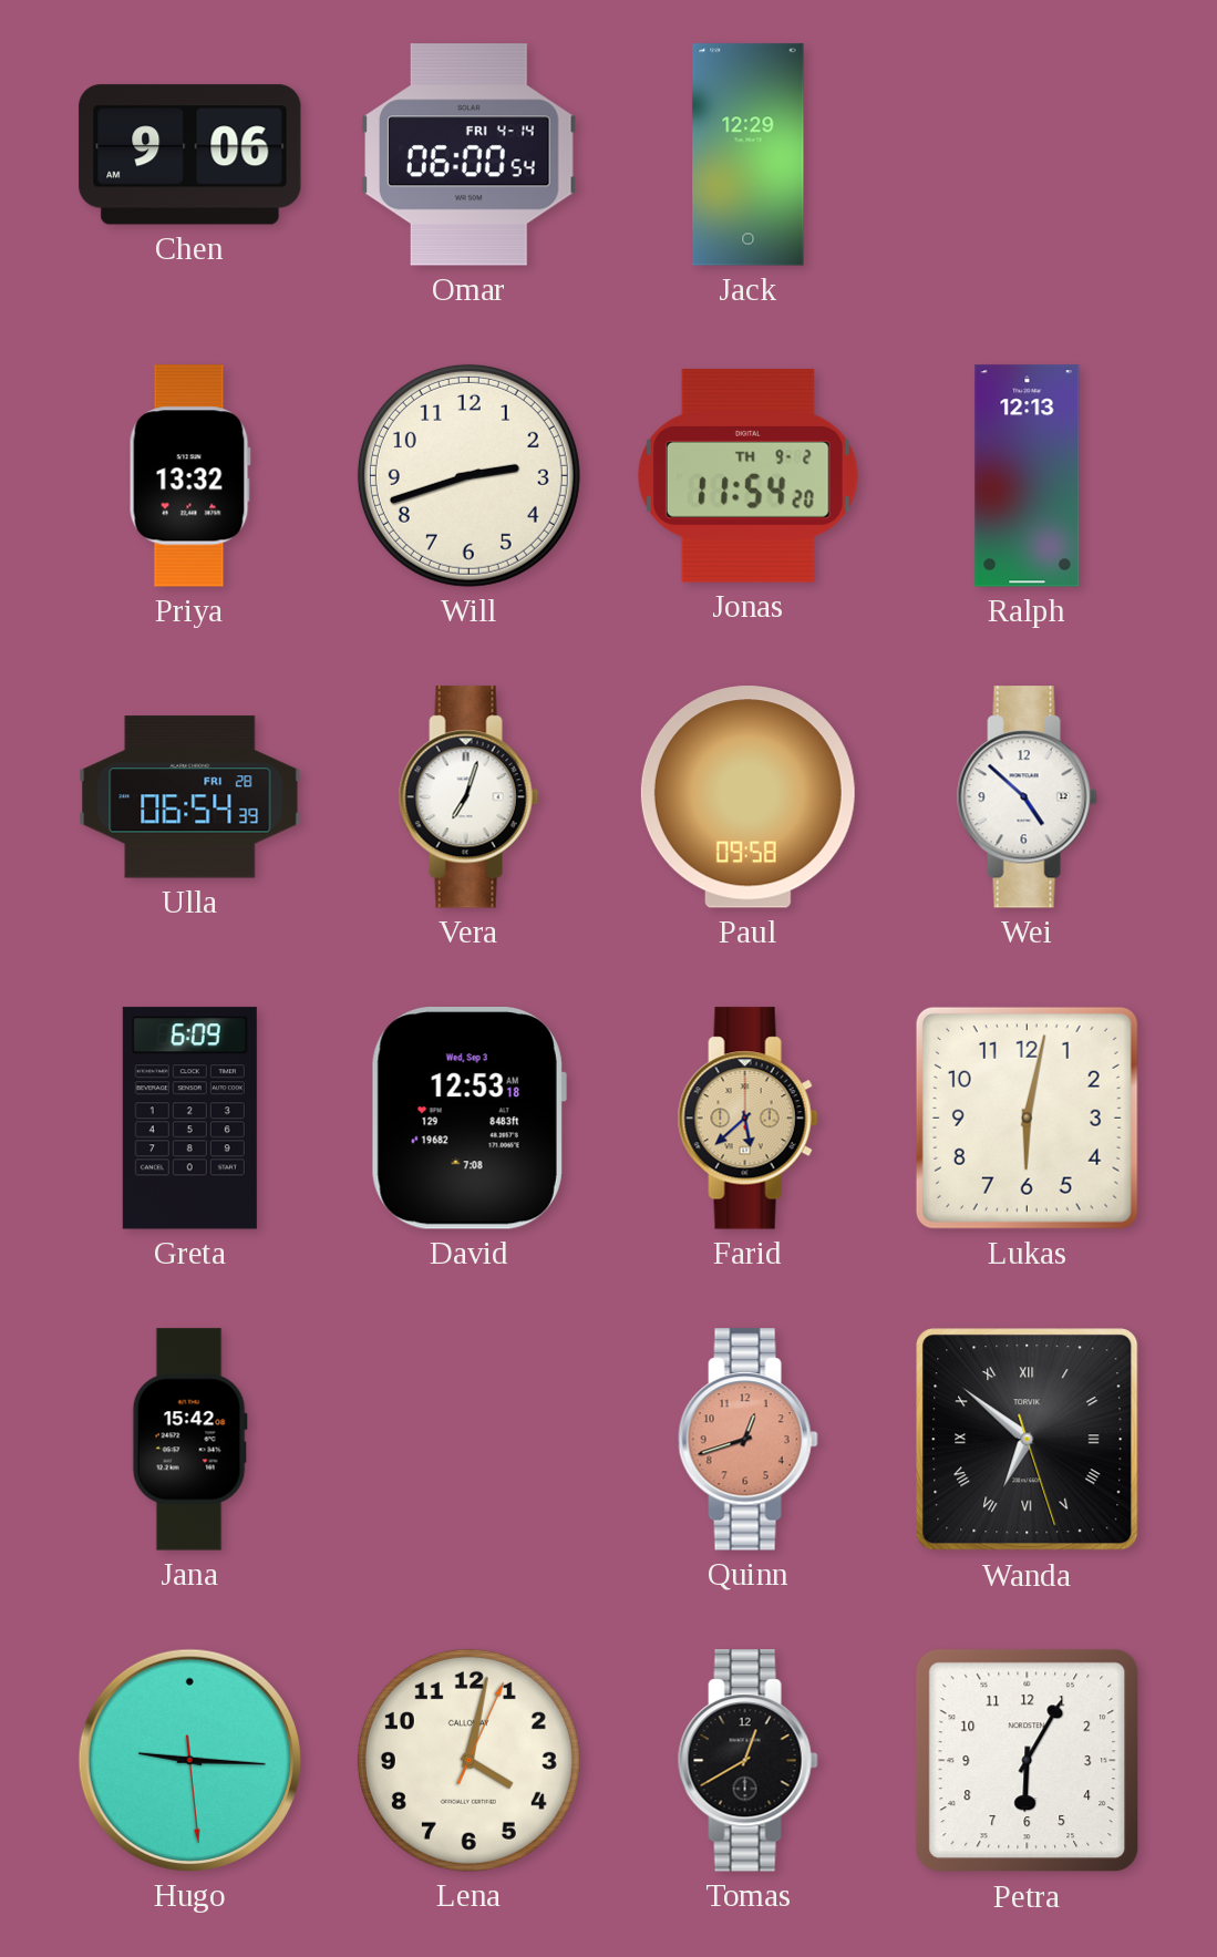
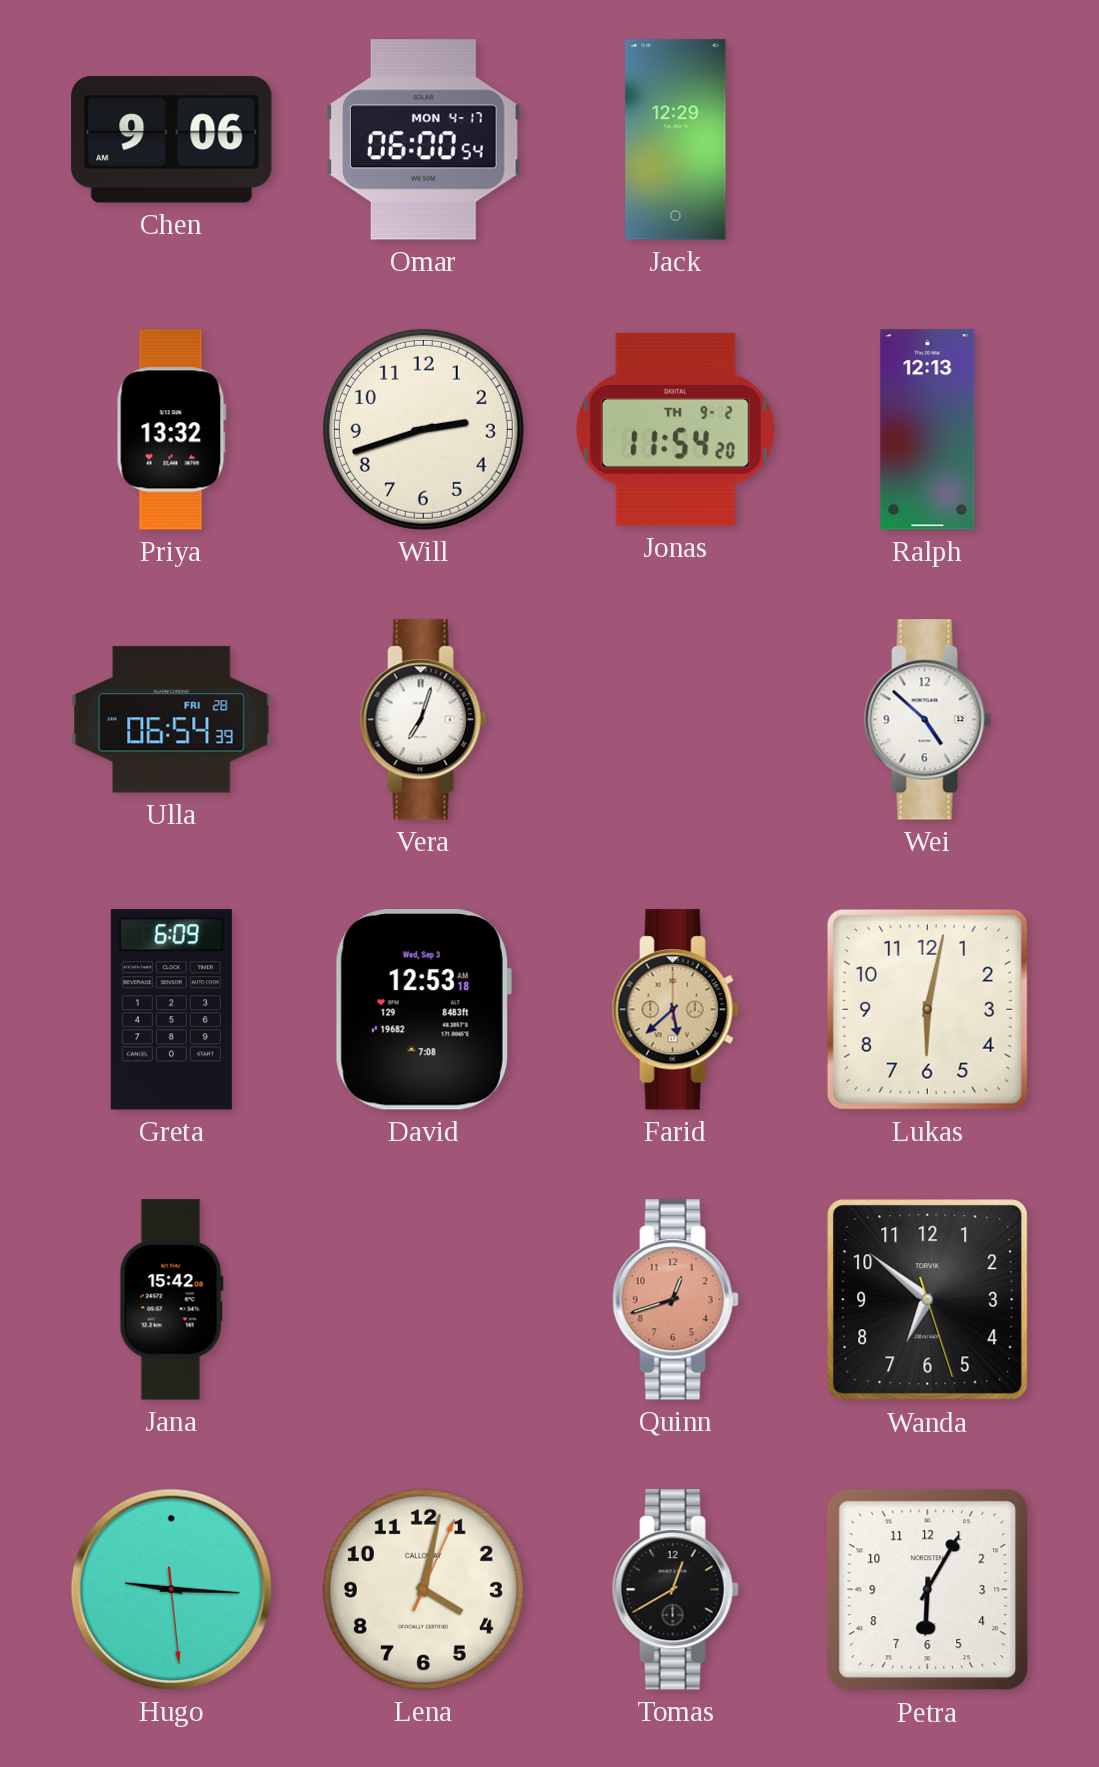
Omar date: FRI 4-14 -> MON 4-17
Paul: 09:58 -> none
Wanda numerals: Roman -> Arabic
